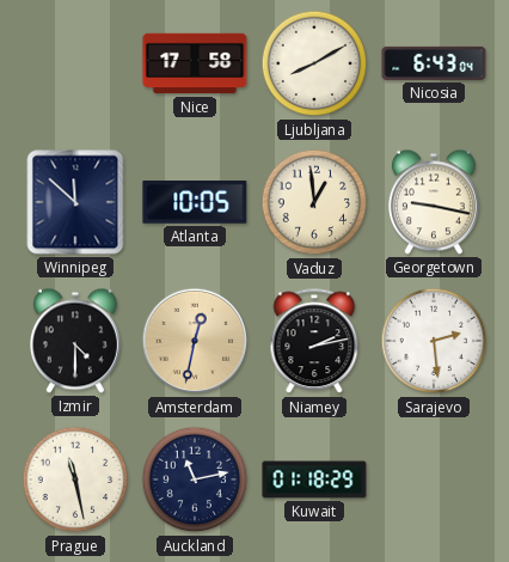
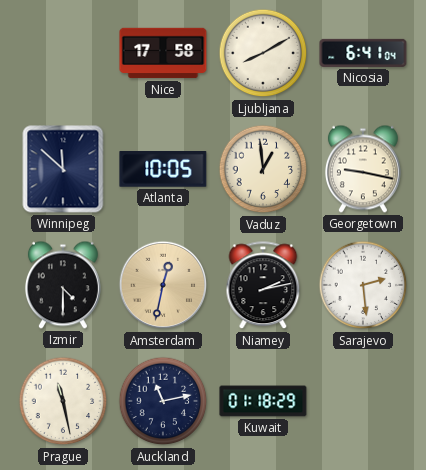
Nicosia: 6:43 -> 6:41
